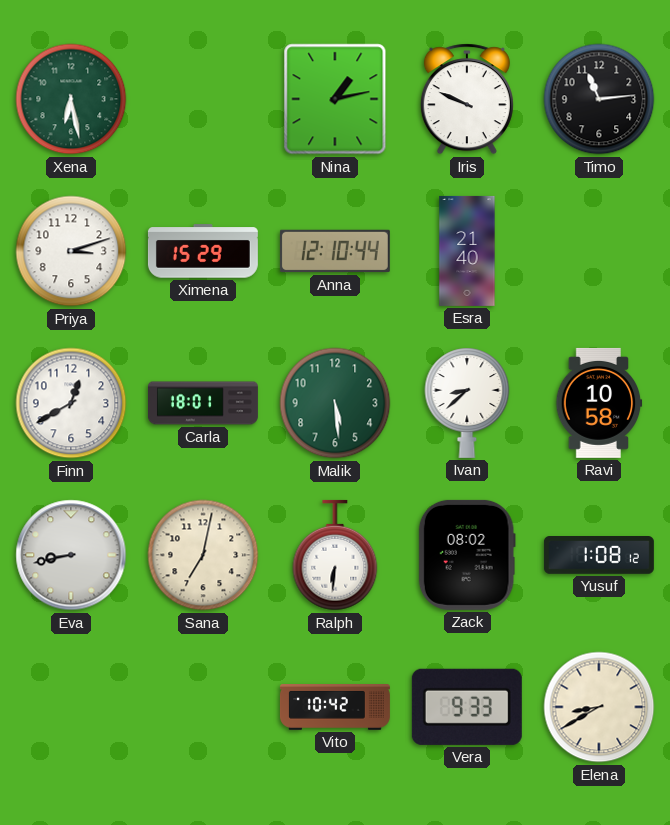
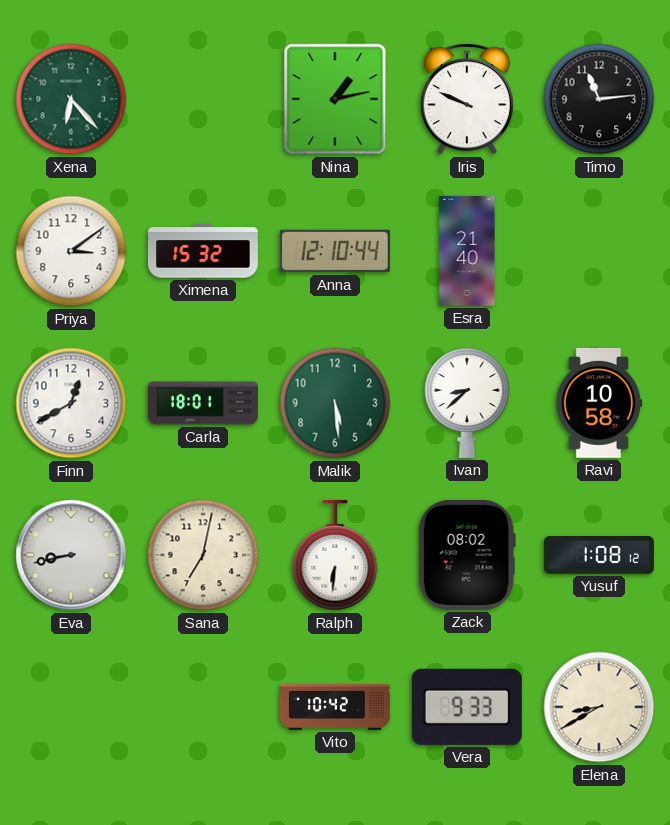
Xena: 6:28 -> 6:23
Priya: 3:12 -> 3:09
Ximena: 15:29 -> 15:32
